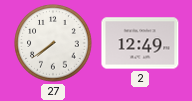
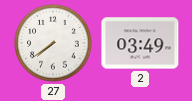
2: 12:49 -> 03:49
